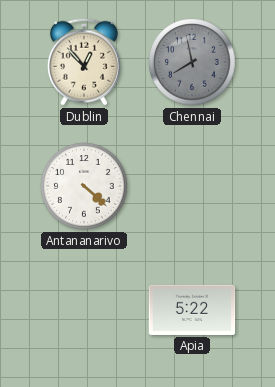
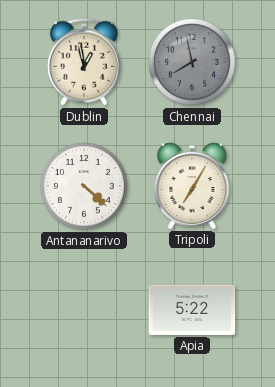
Dublin: 12:53 -> 12:58
Tripoli: none -> 7:05
